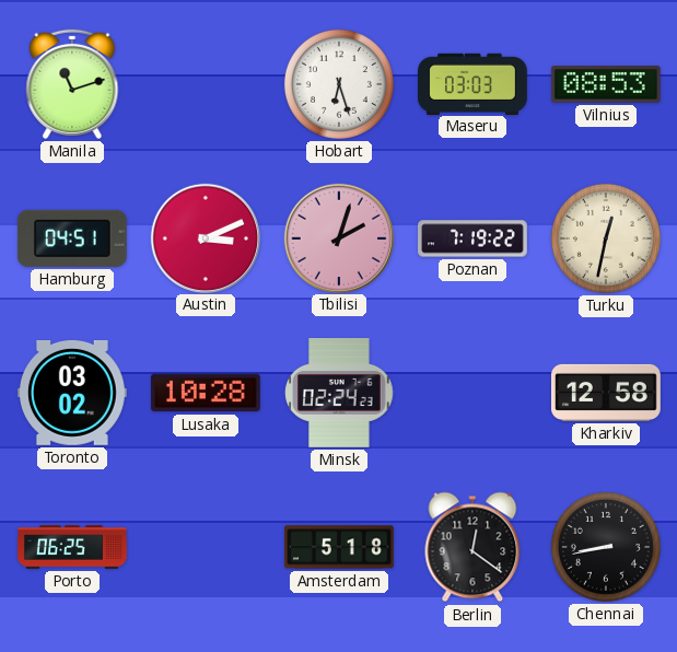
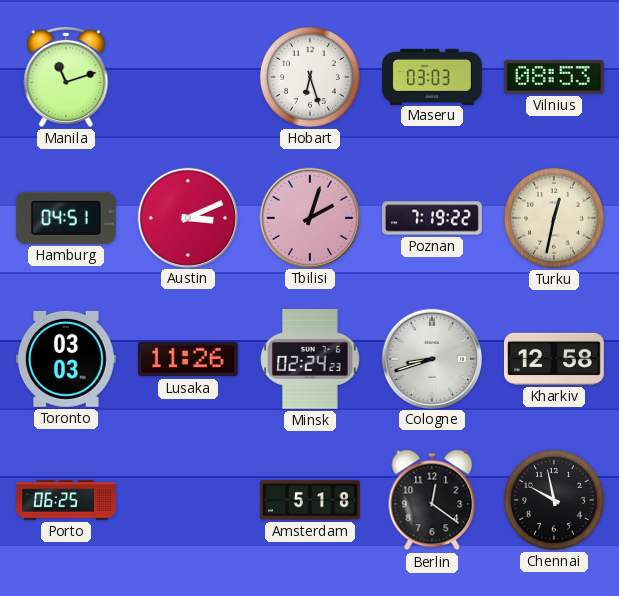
Toronto: 03:02 -> 03:03
Lusaka: 10:28 -> 11:26
Cologne: none -> 8:42
Chennai: 8:43 -> 9:58
